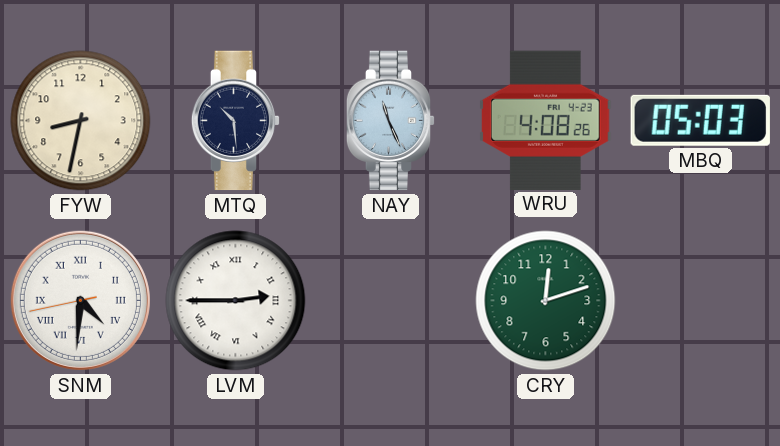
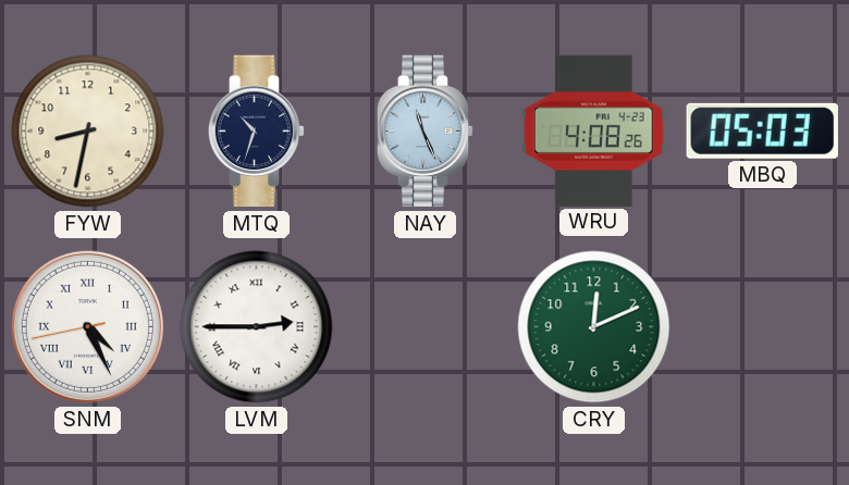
MTQ: 10:29 -> 10:33
SNM: 4:30 -> 4:25
CRY: 12:12 -> 12:11
